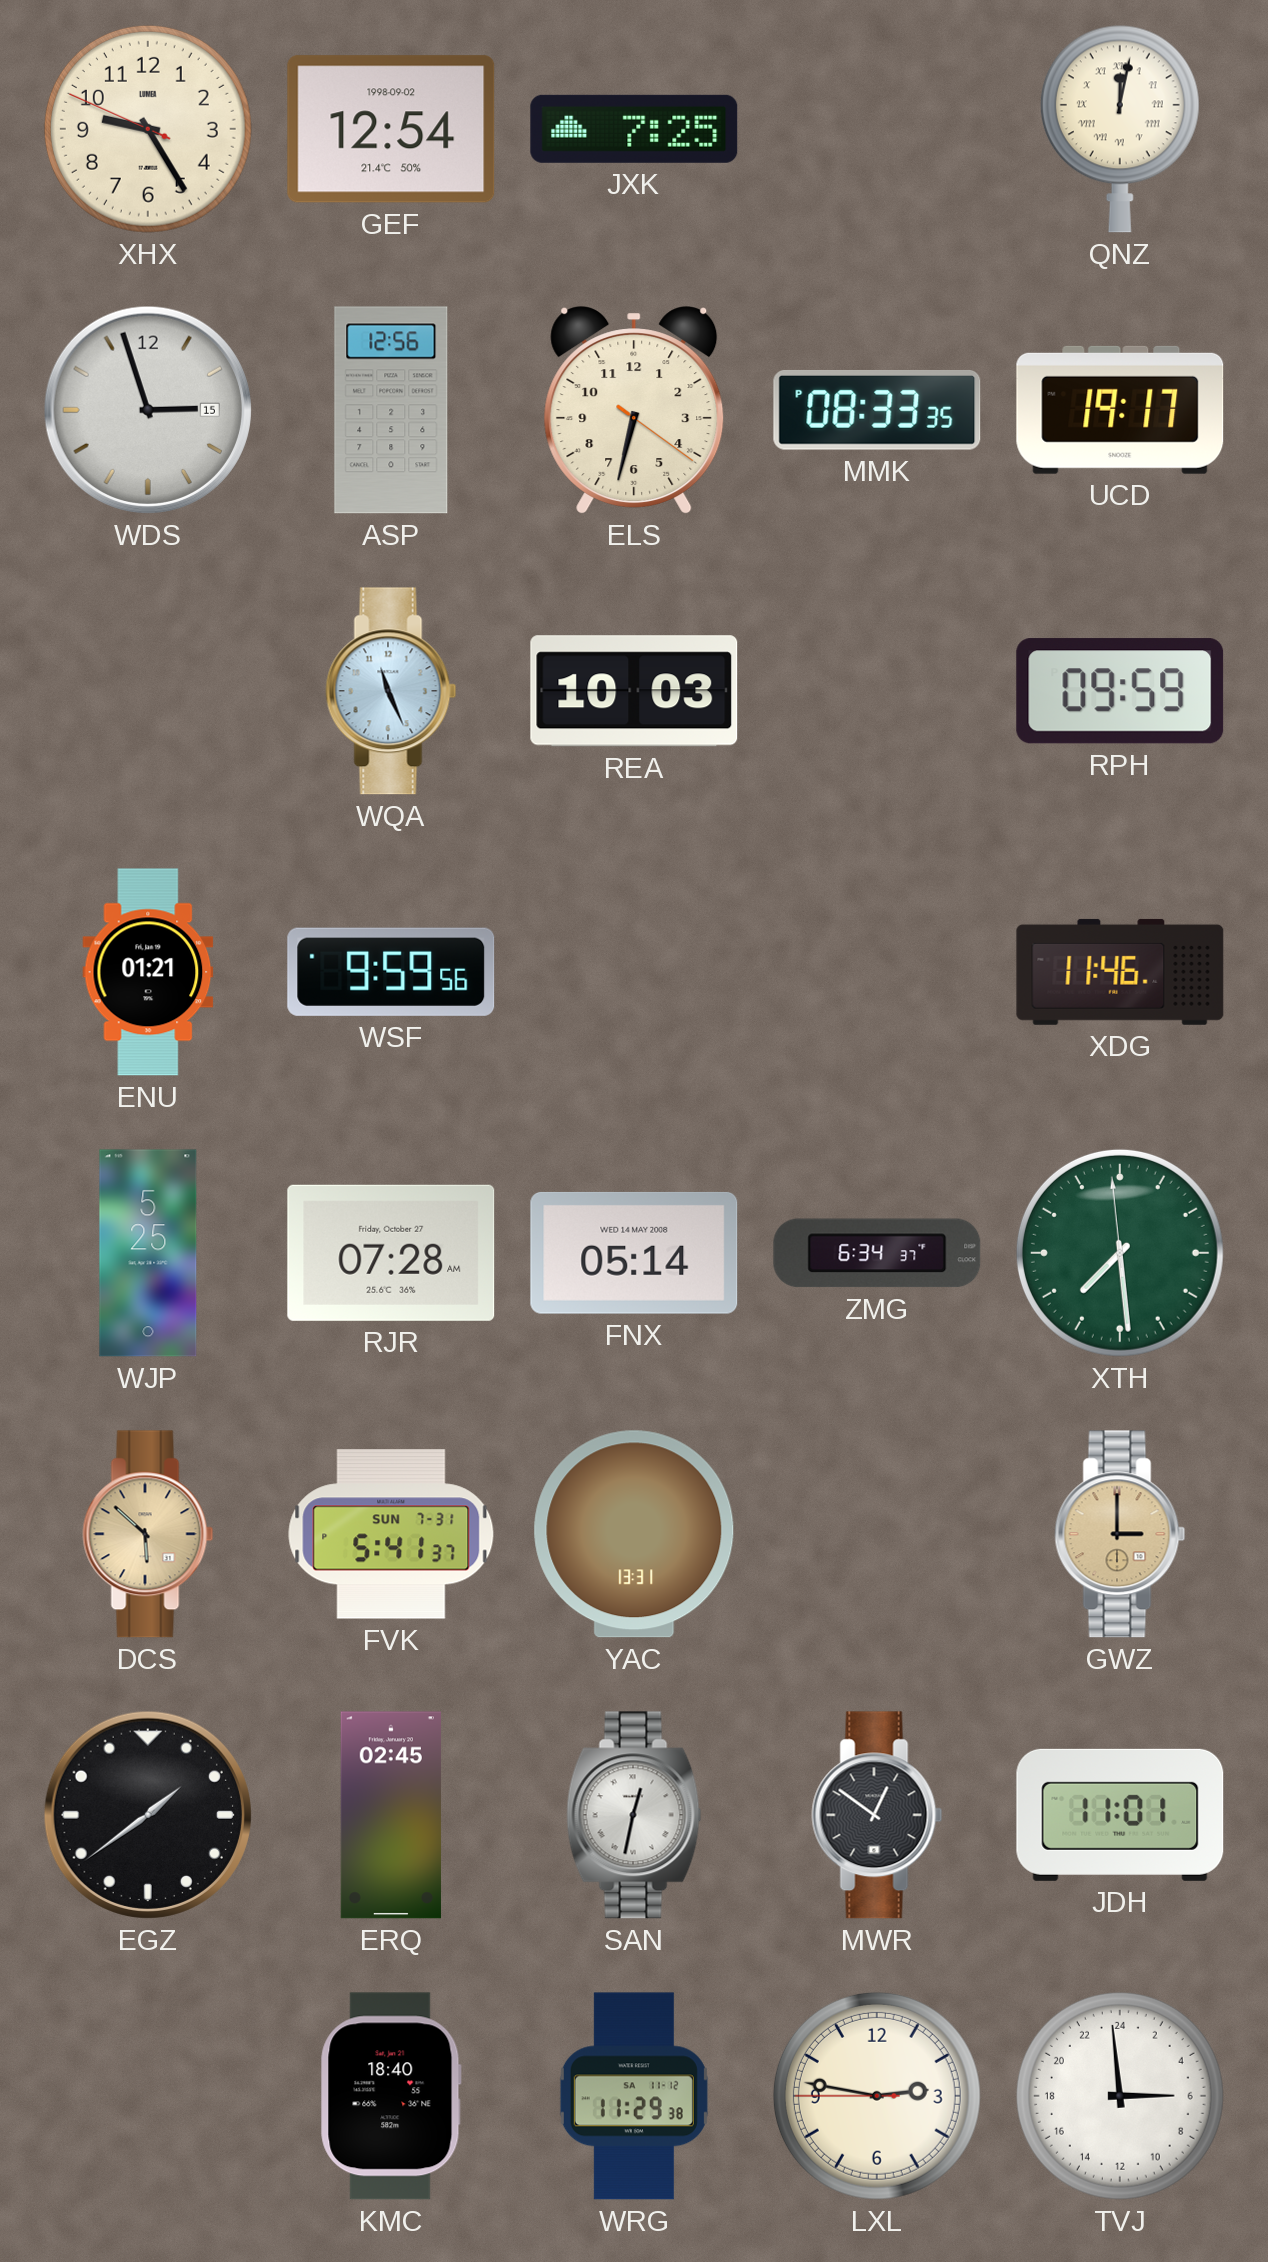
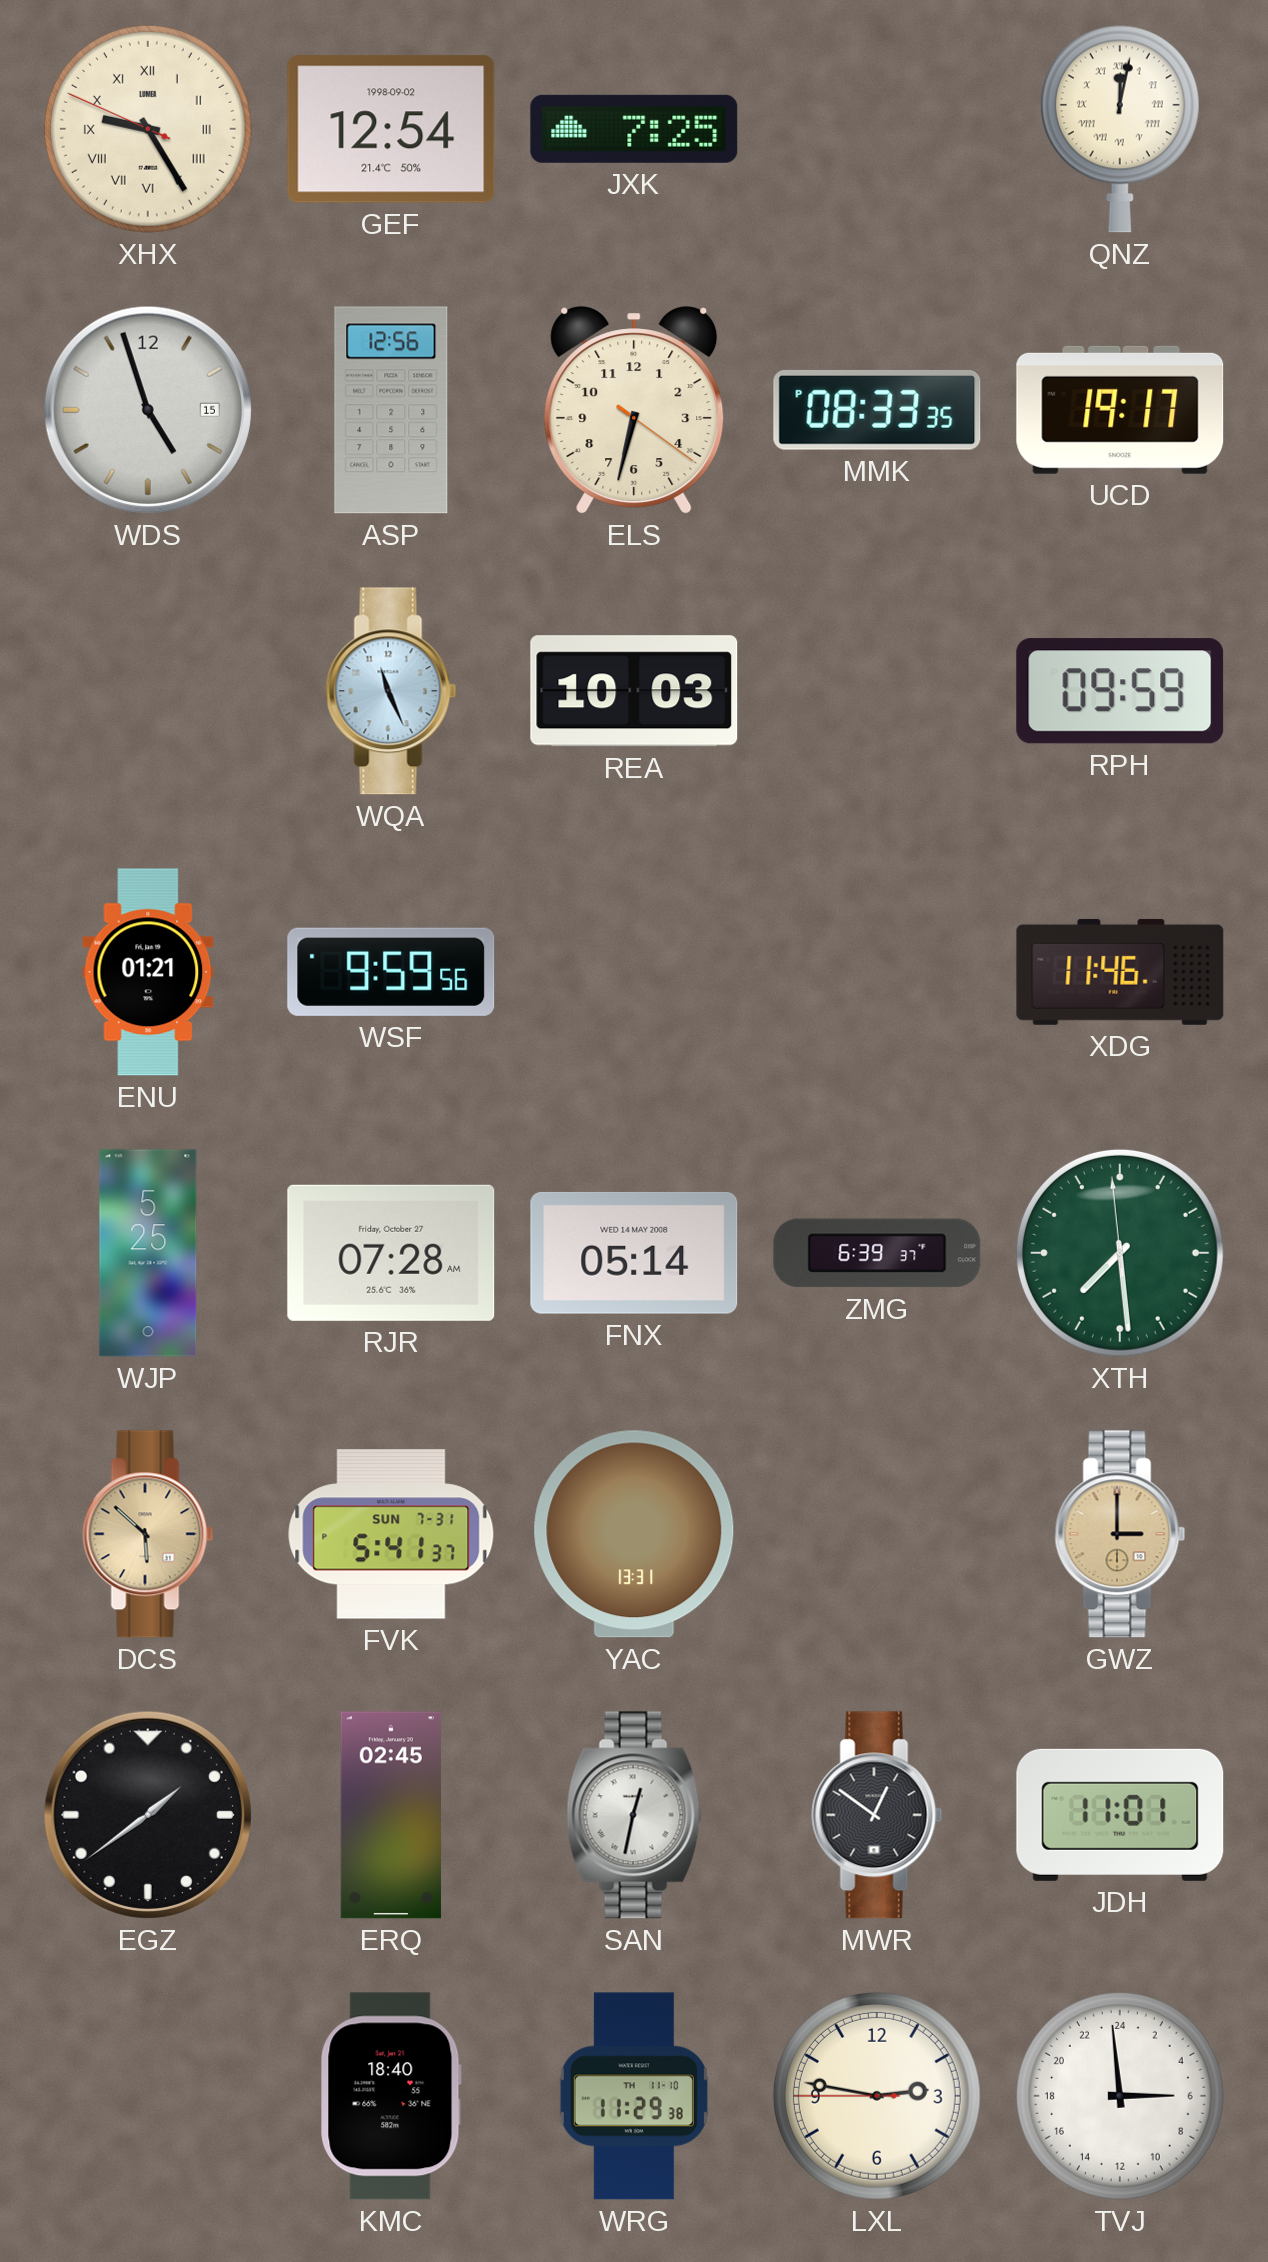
XHX numerals: Arabic -> Roman
WDS: 2:57 -> 4:57
ZMG: 6:34 -> 6:39
WRG date: SA 11-12 -> TH 11-10
